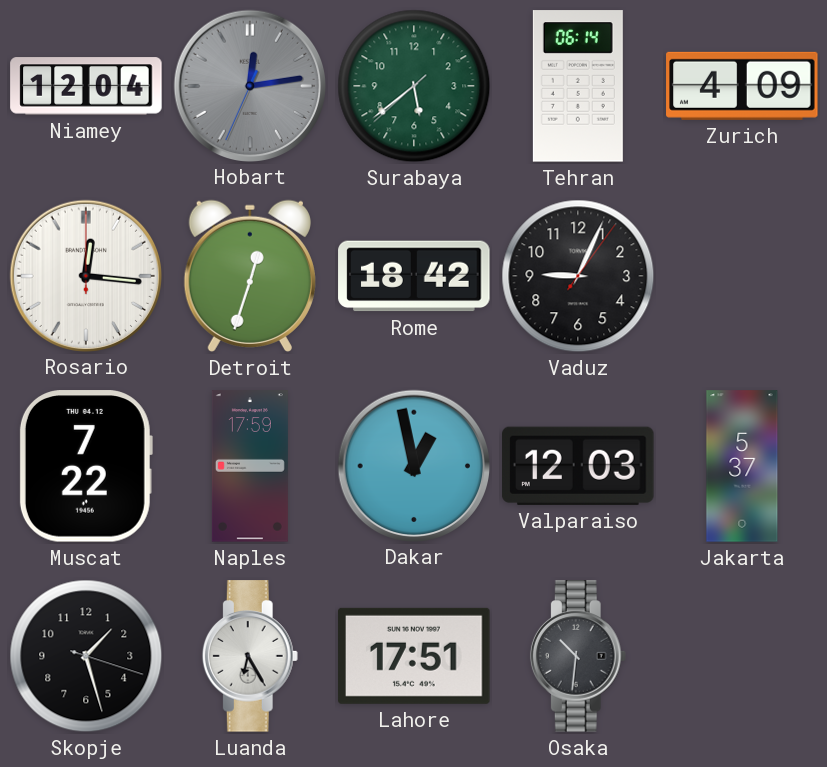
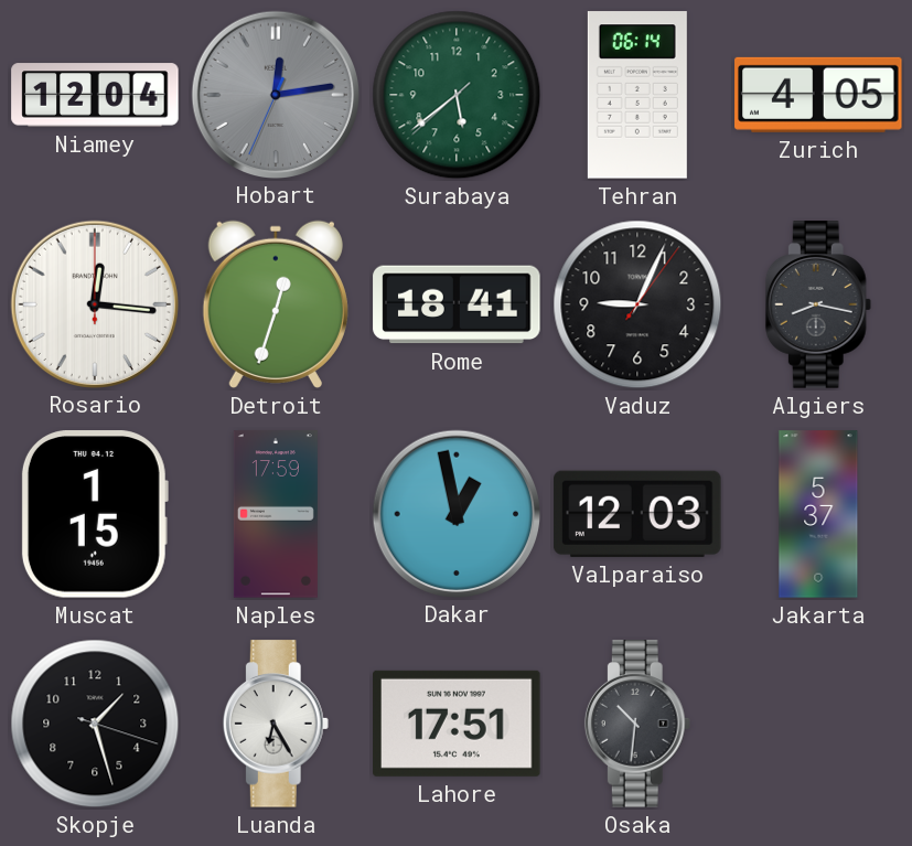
Zurich: 4:09 -> 4:05
Rome: 18:42 -> 18:41
Algiers: none -> 8:17
Muscat: 7:22 -> 1:15
